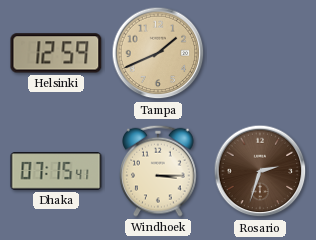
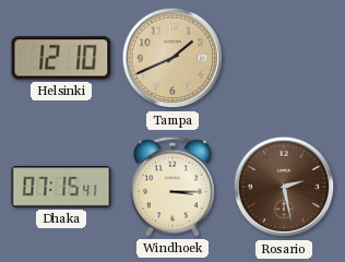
Helsinki: 12:59 -> 12:10
Rosario: 2:33 -> 2:28
